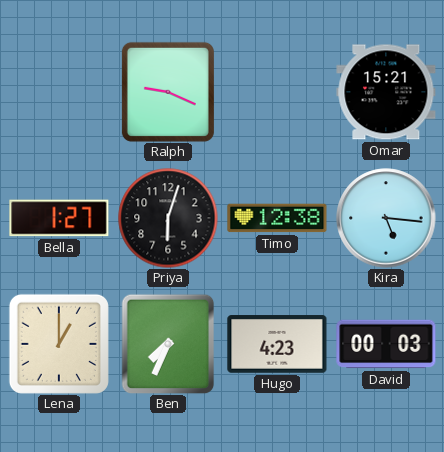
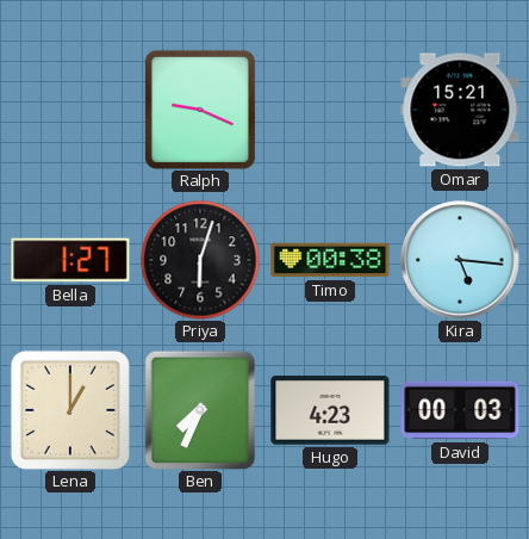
Timo: 12:38 -> 00:38
